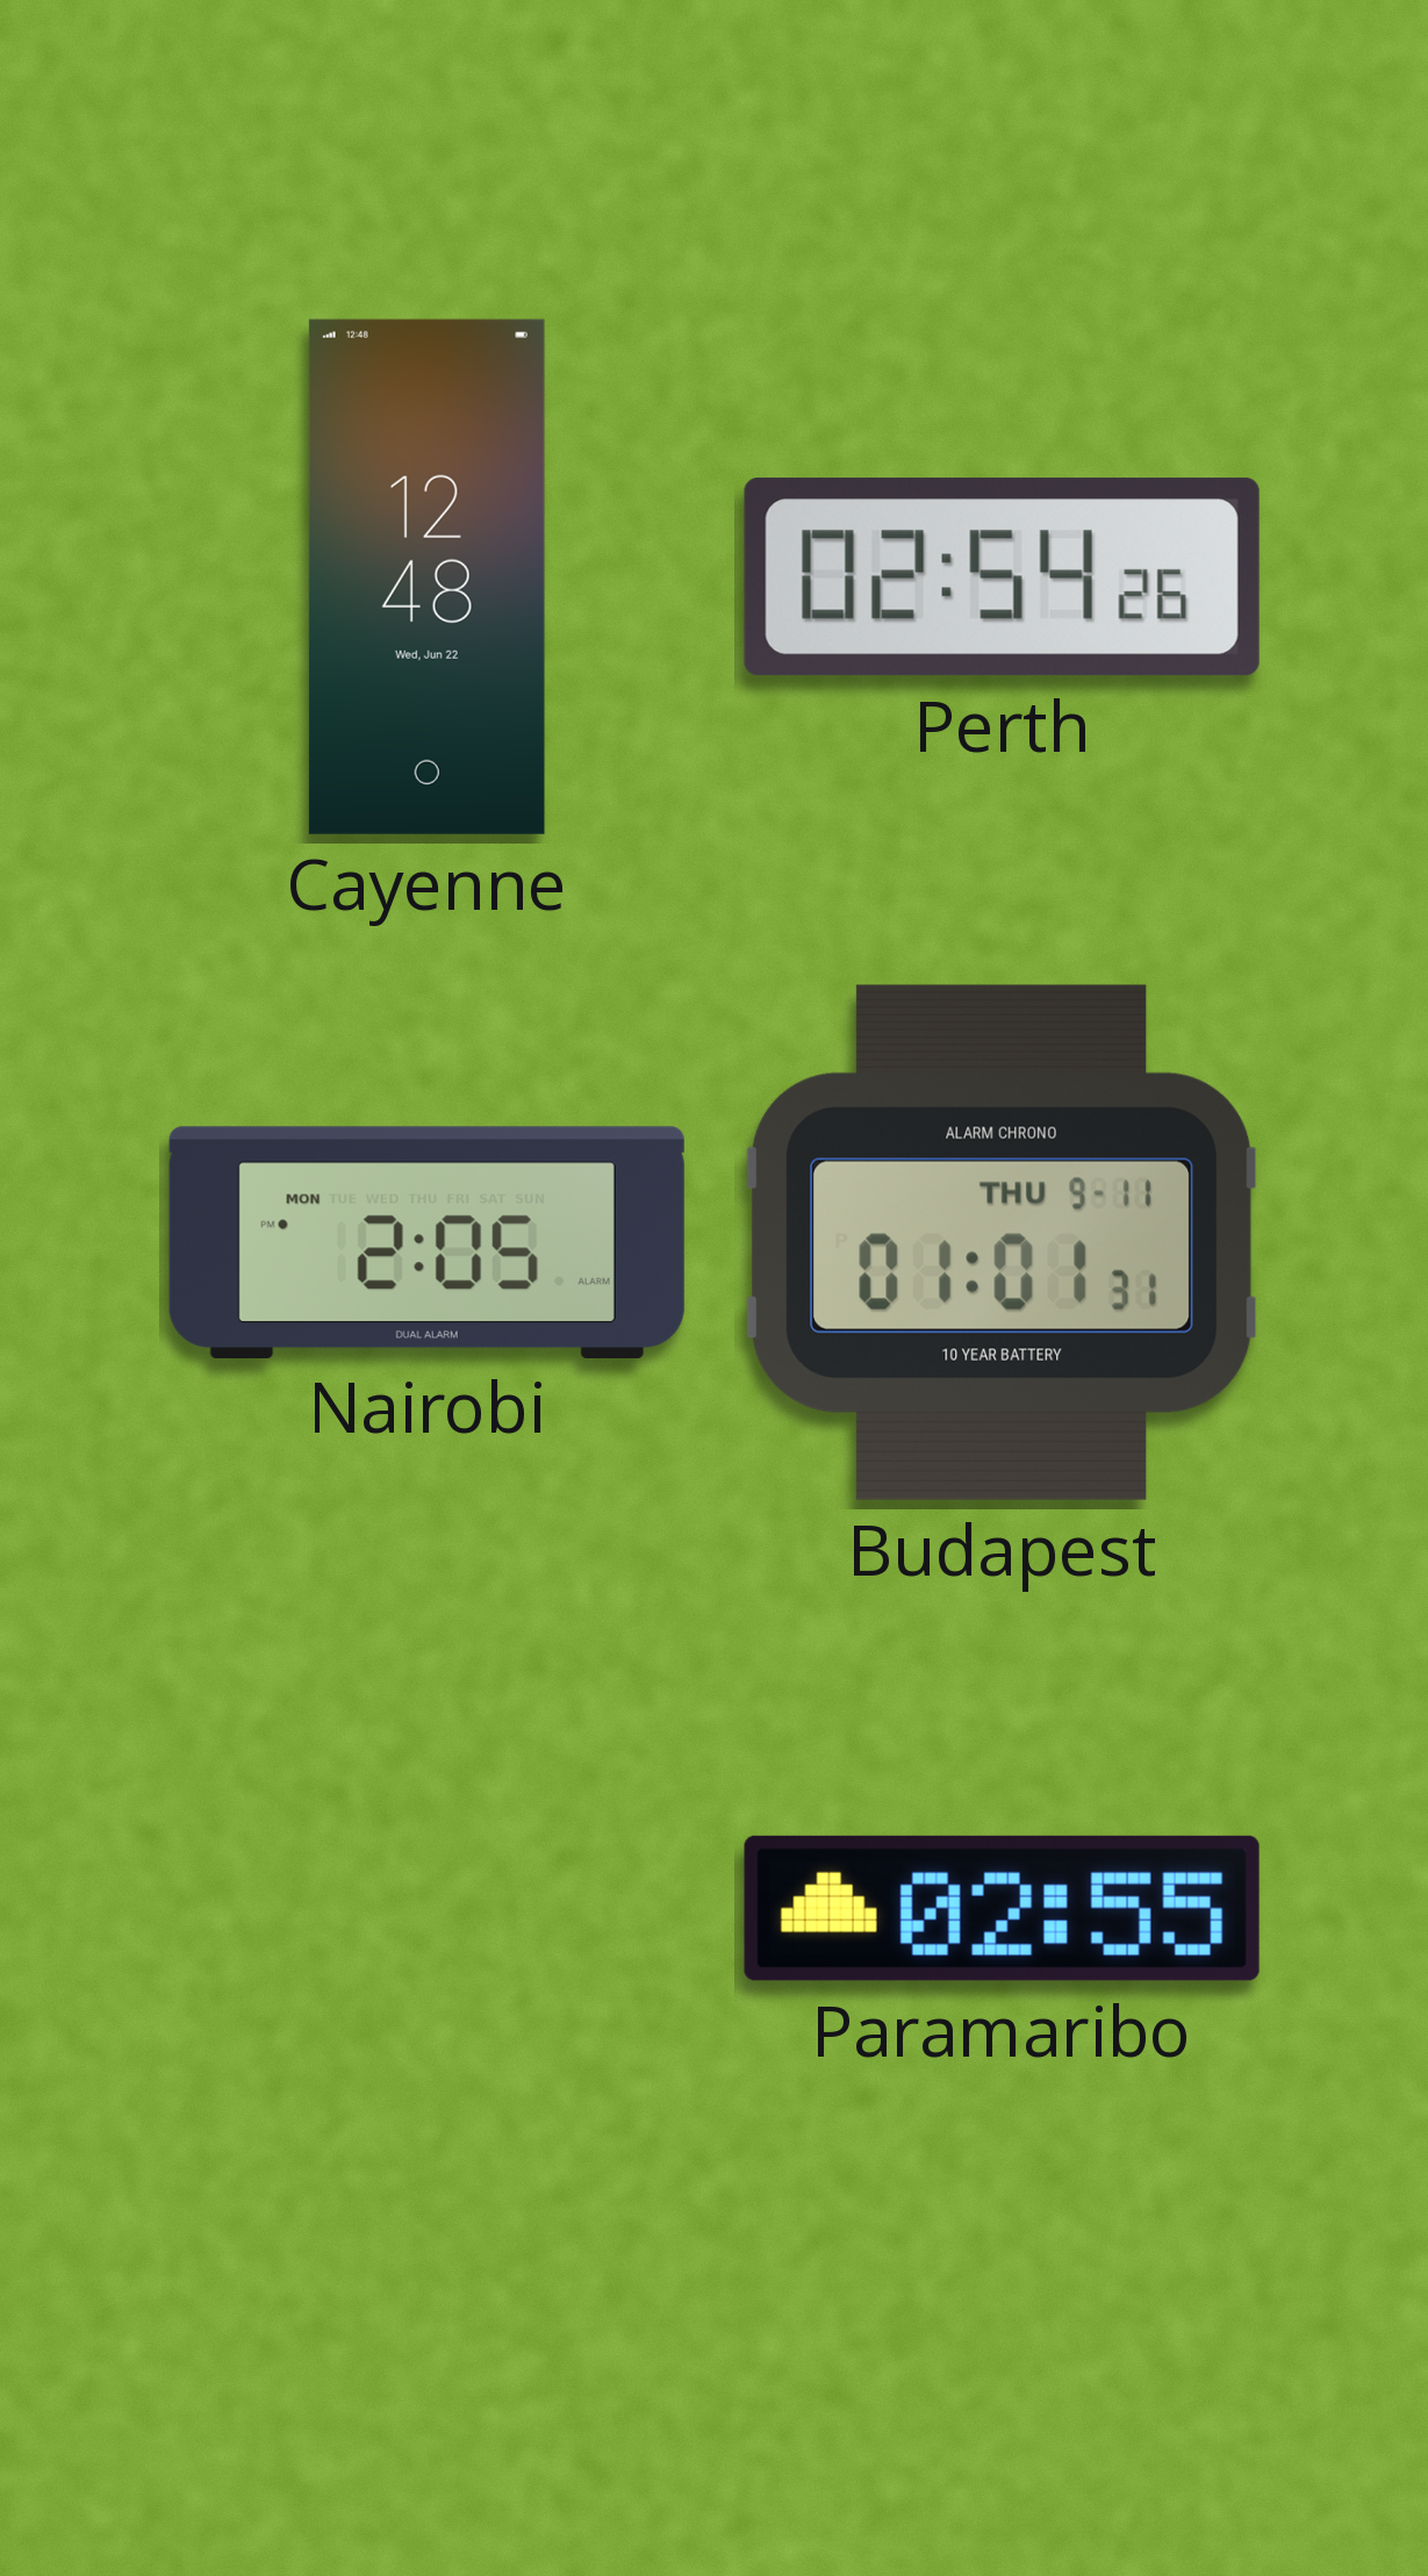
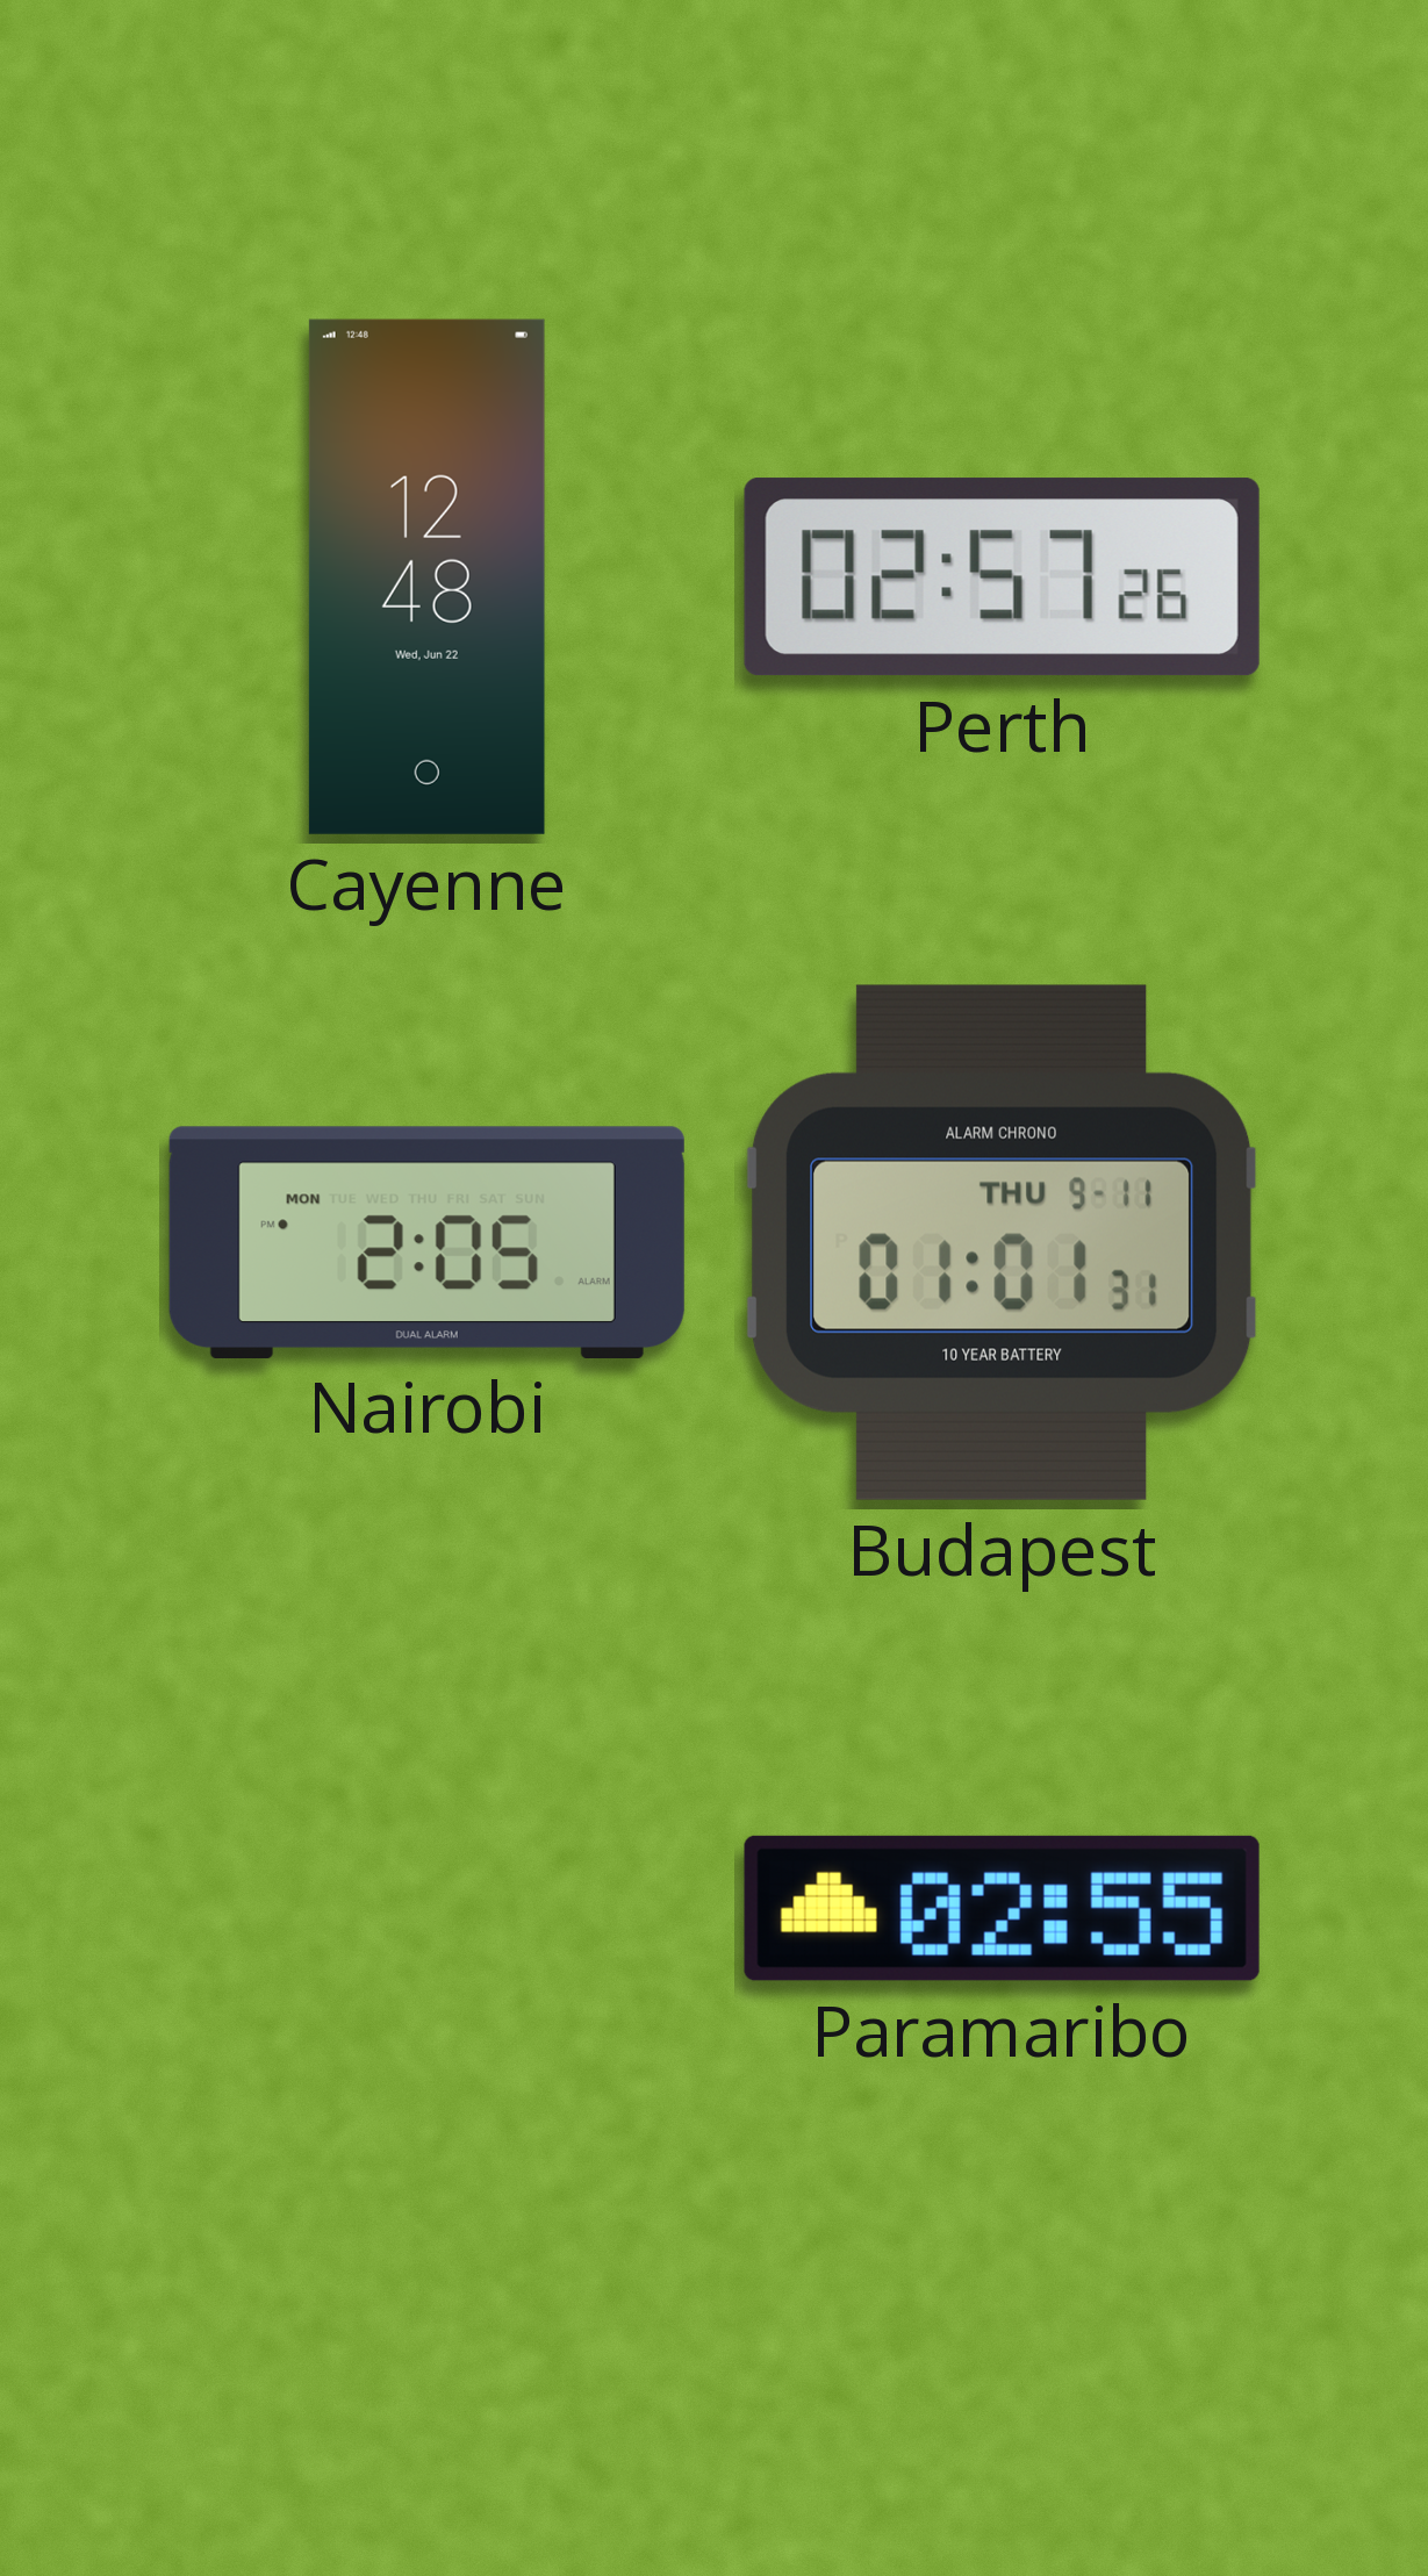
Perth: 02:54 -> 02:57
